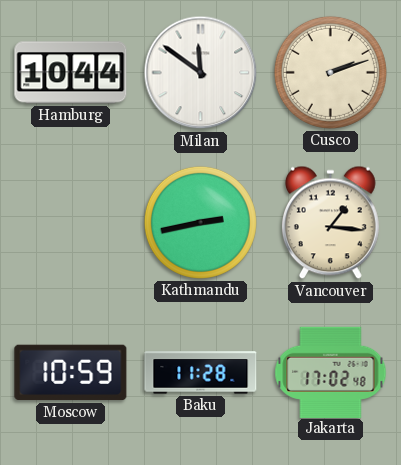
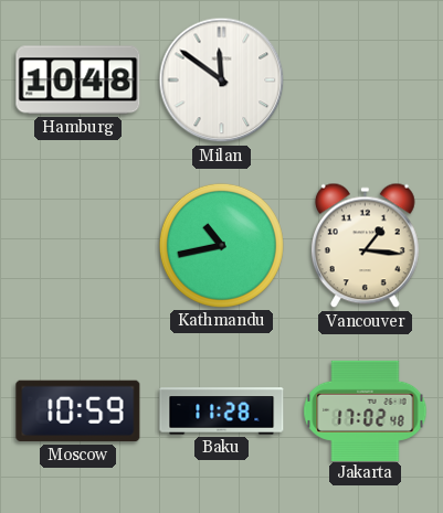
Hamburg: 10:44 -> 10:48
Cusco: 2:12 -> none
Kathmandu: 2:43 -> 10:43
